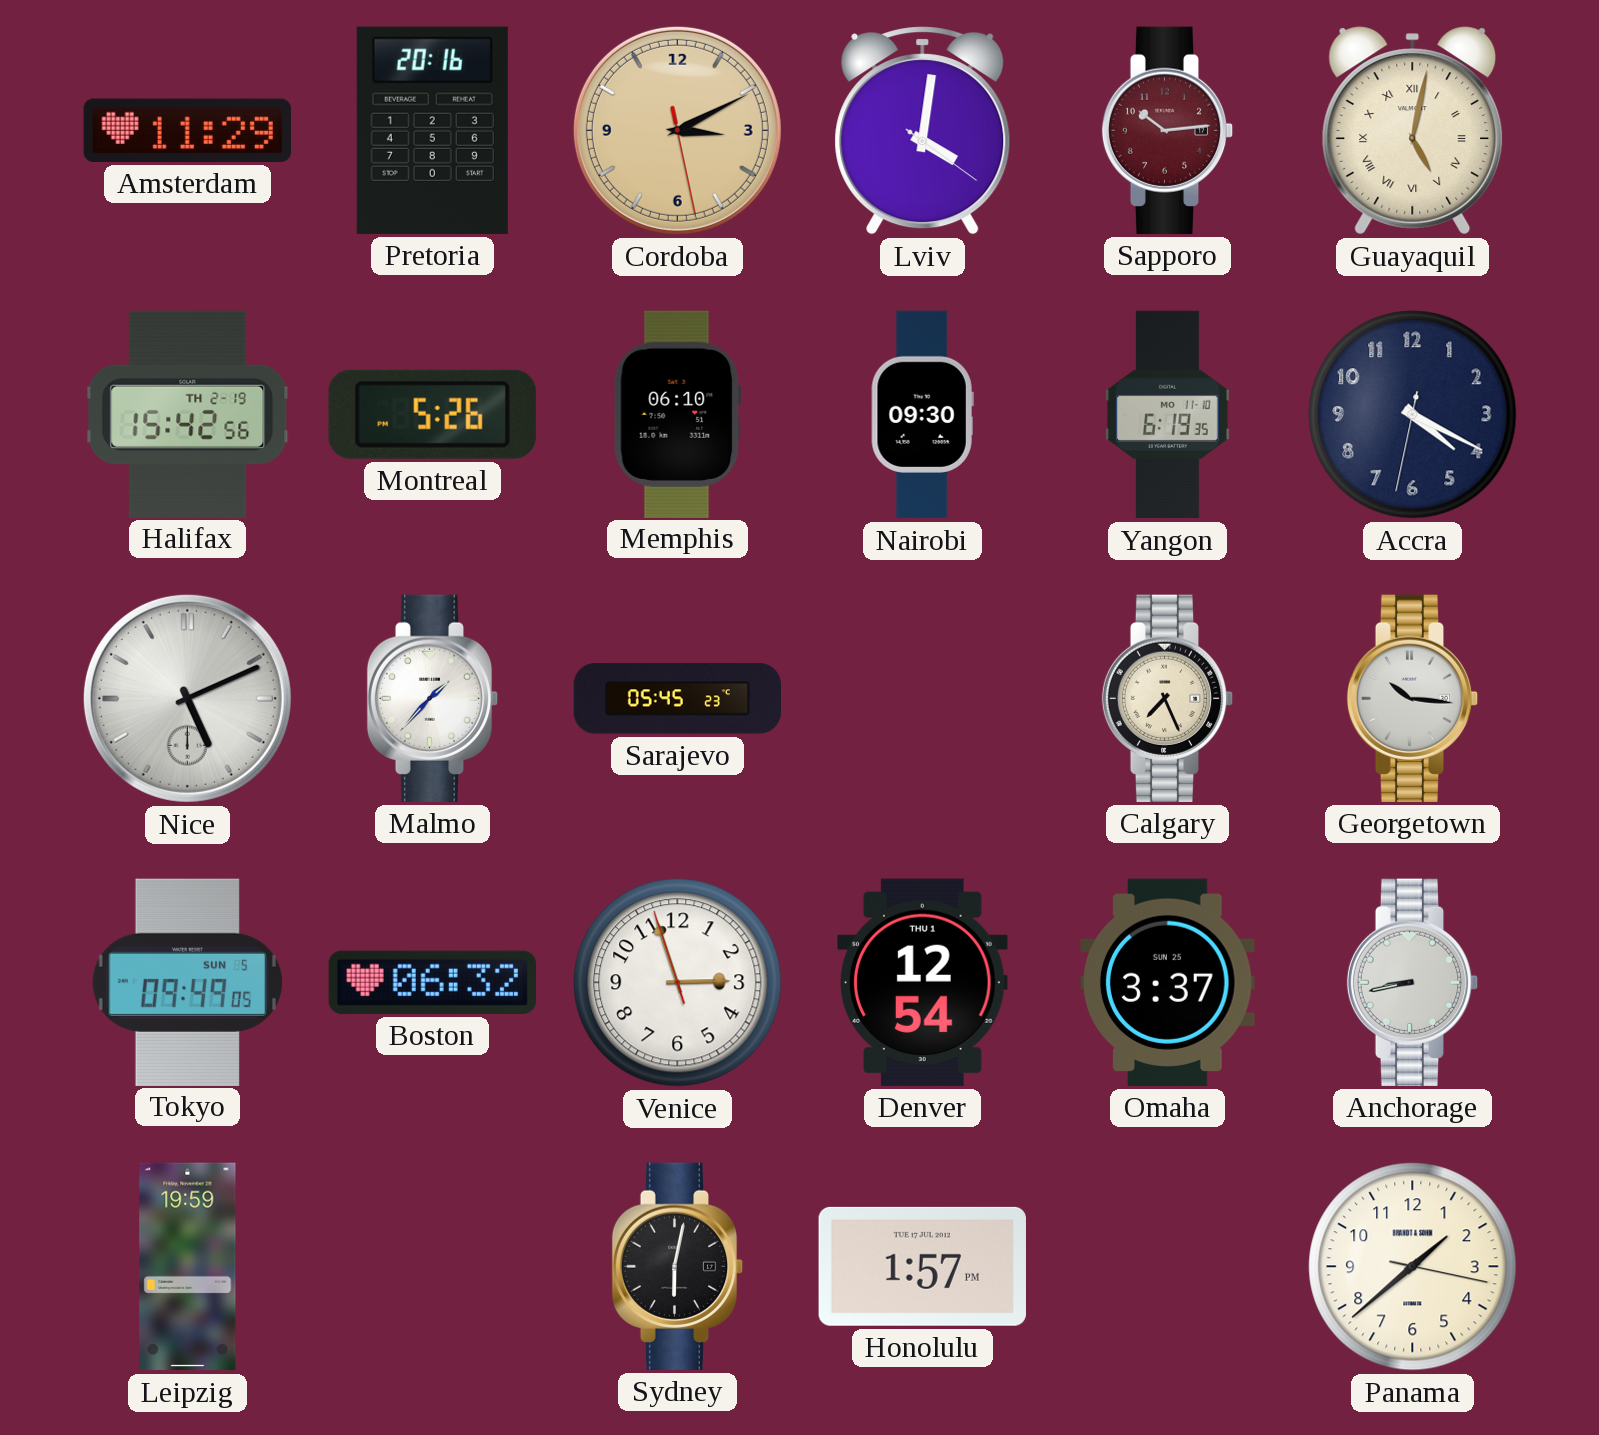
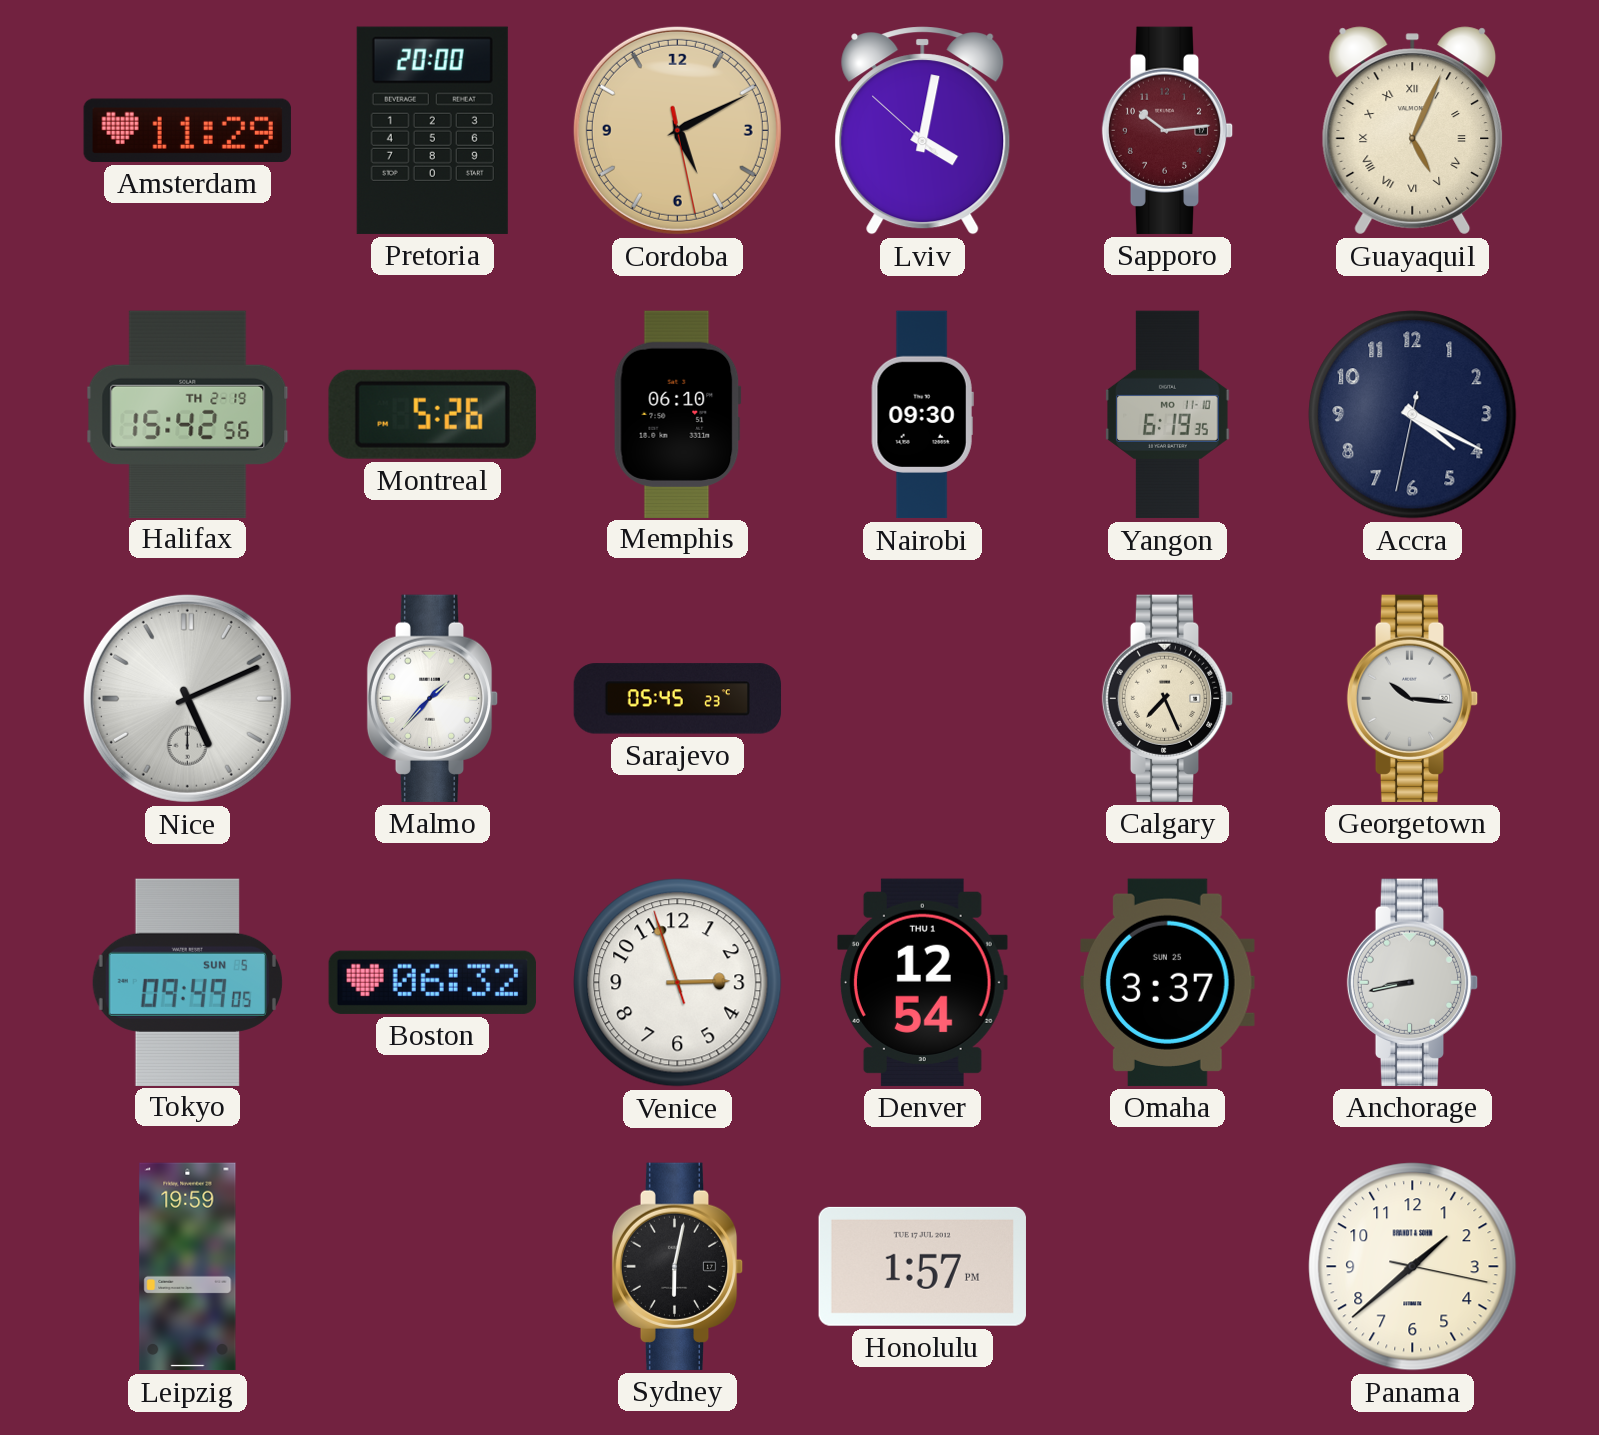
Pretoria: 20:16 -> 20:00
Cordoba: 3:10 -> 5:10
Lviv: 4:01:21 -> 4:01:52
Guayaquil: 5:02 -> 5:04
